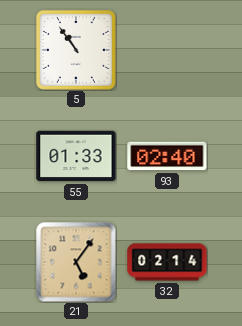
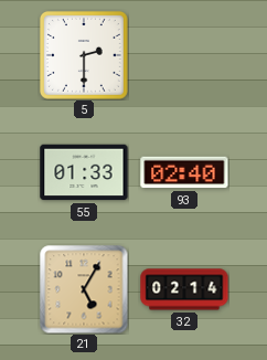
5: 10:54 -> 2:30
21: 5:06 -> 5:05
